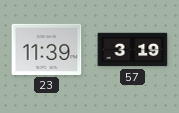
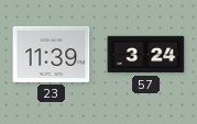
57: 3:19 -> 3:24
